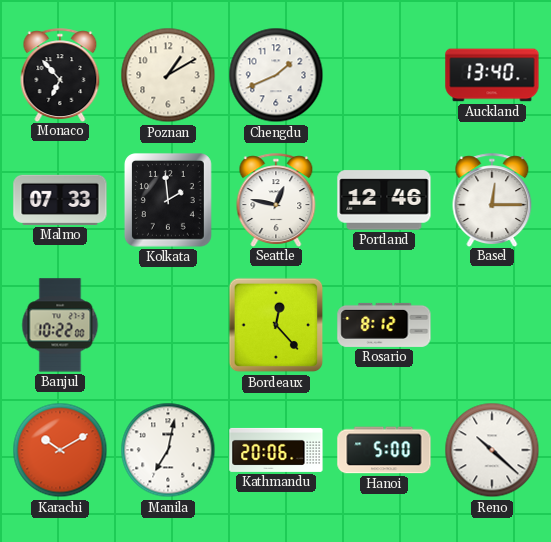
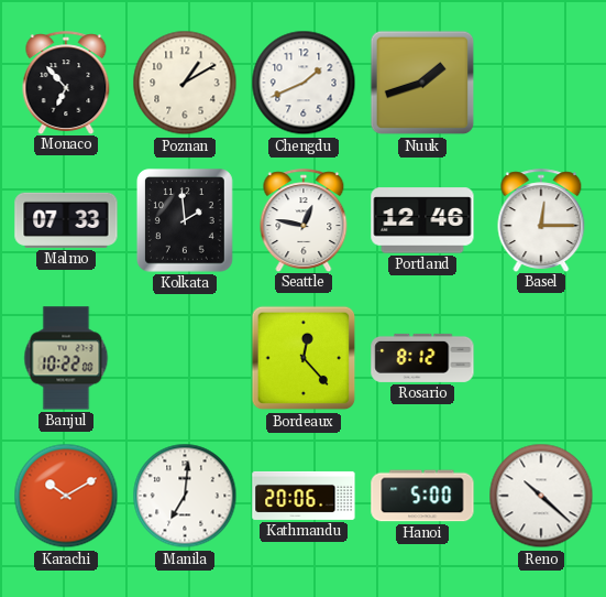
Nuuk: none -> 1:42
Auckland: 13:40 -> none
Manila: 7:02 -> 7:01
